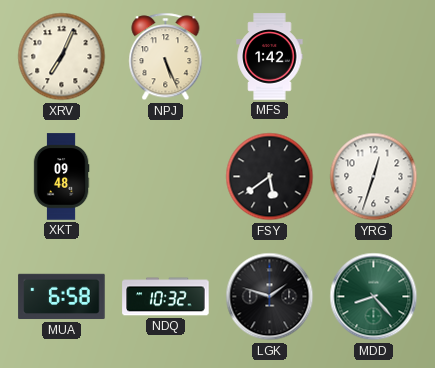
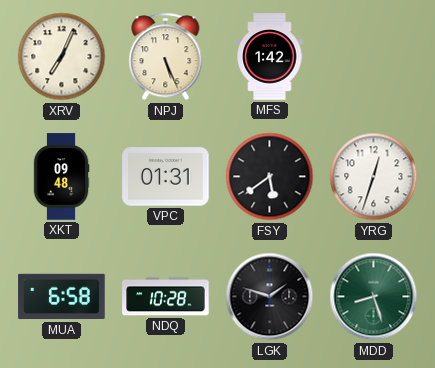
VPC: none -> 01:31
NDQ: 10:32 -> 10:28
MDD: 8:23 -> 8:27
